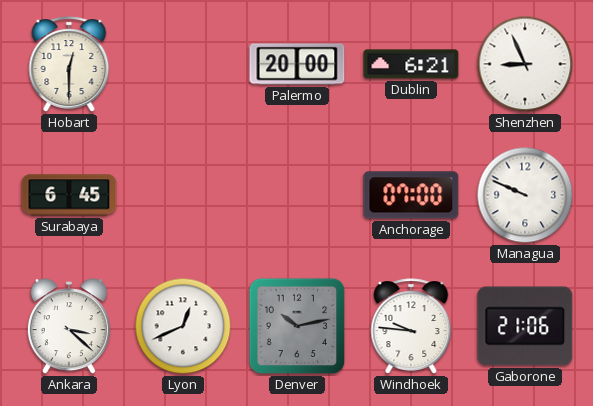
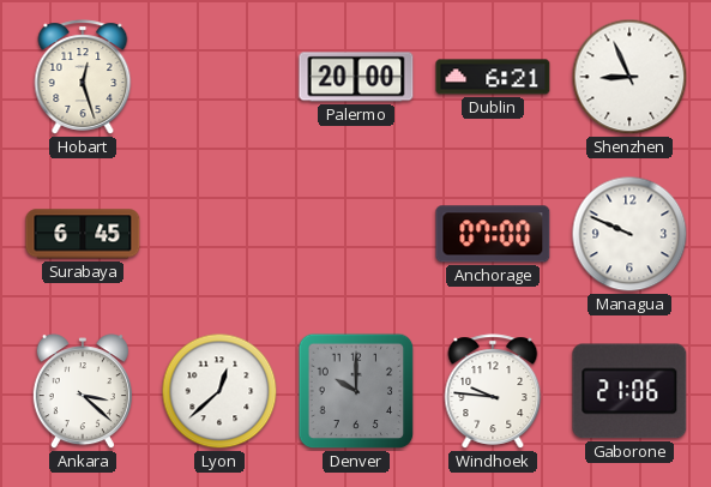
Hobart: 12:30 -> 12:27
Lyon: 12:41 -> 12:38
Denver: 10:13 -> 10:00
